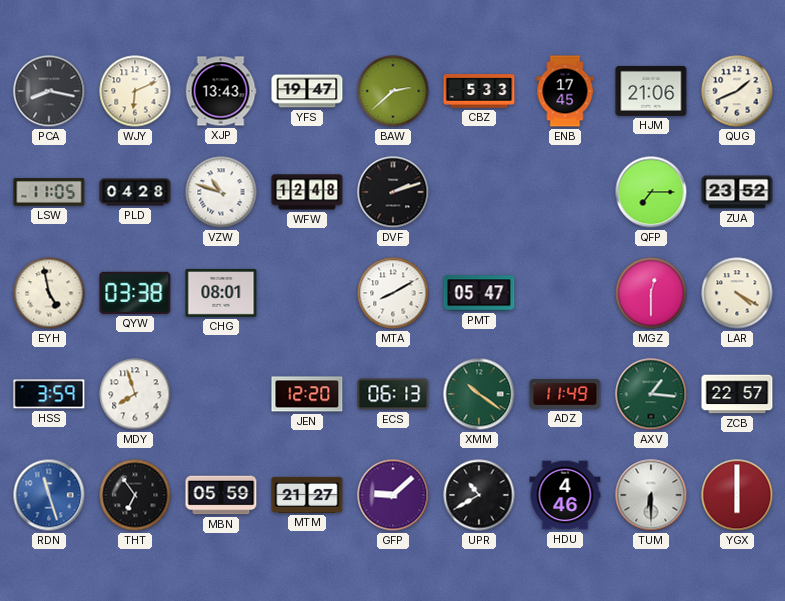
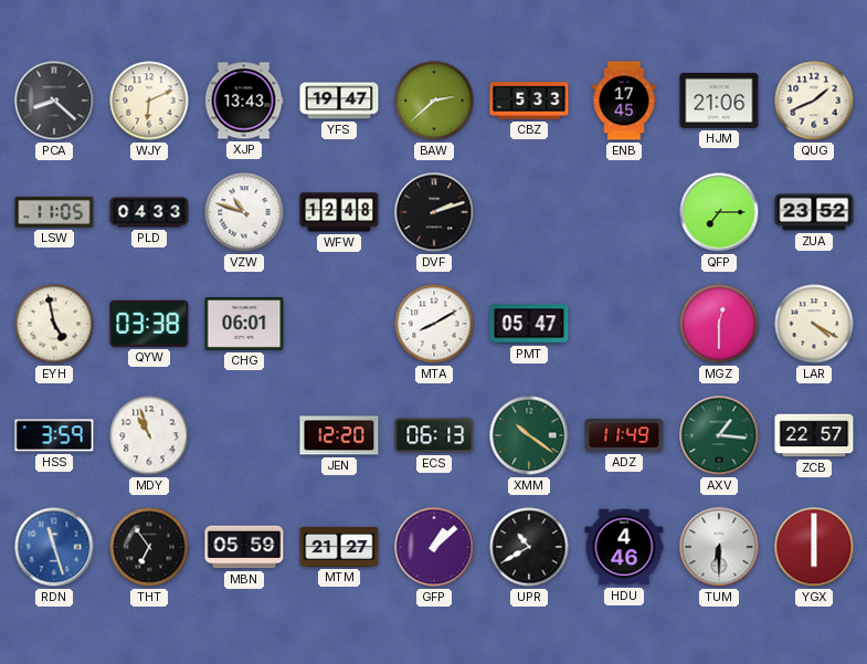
PCA: 8:17 -> 8:22
PLD: 04:28 -> 04:33
CHG: 08:01 -> 06:01
MDY: 7:57 -> 10:57
GFP: 9:08 -> 1:08
